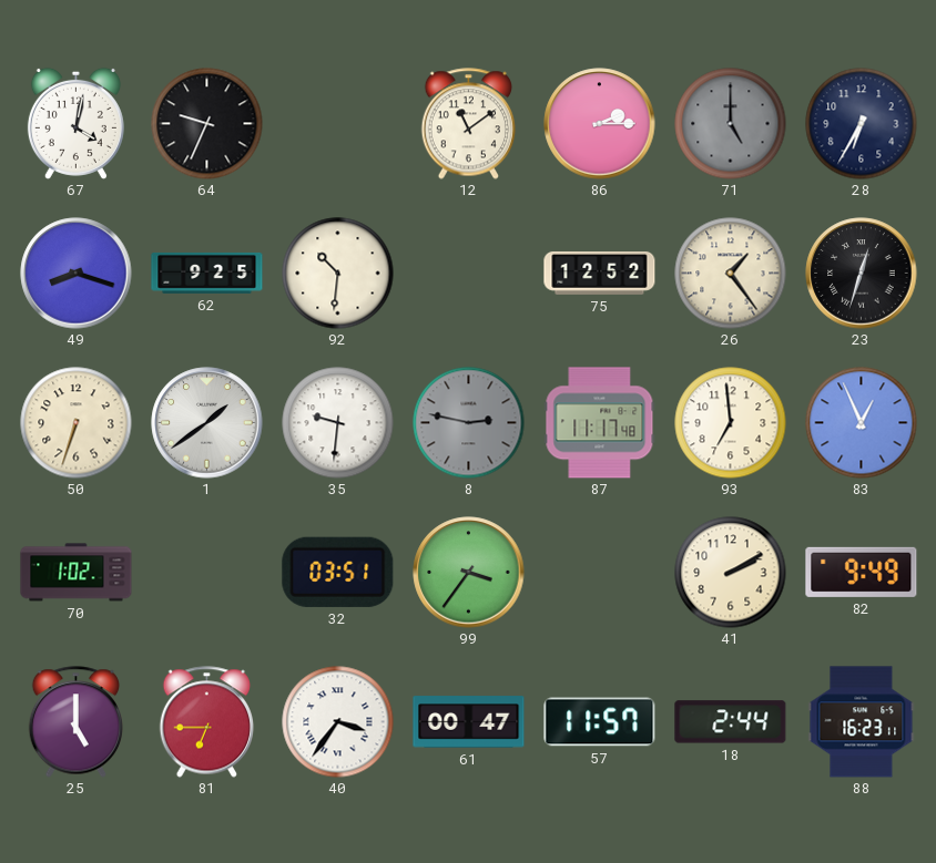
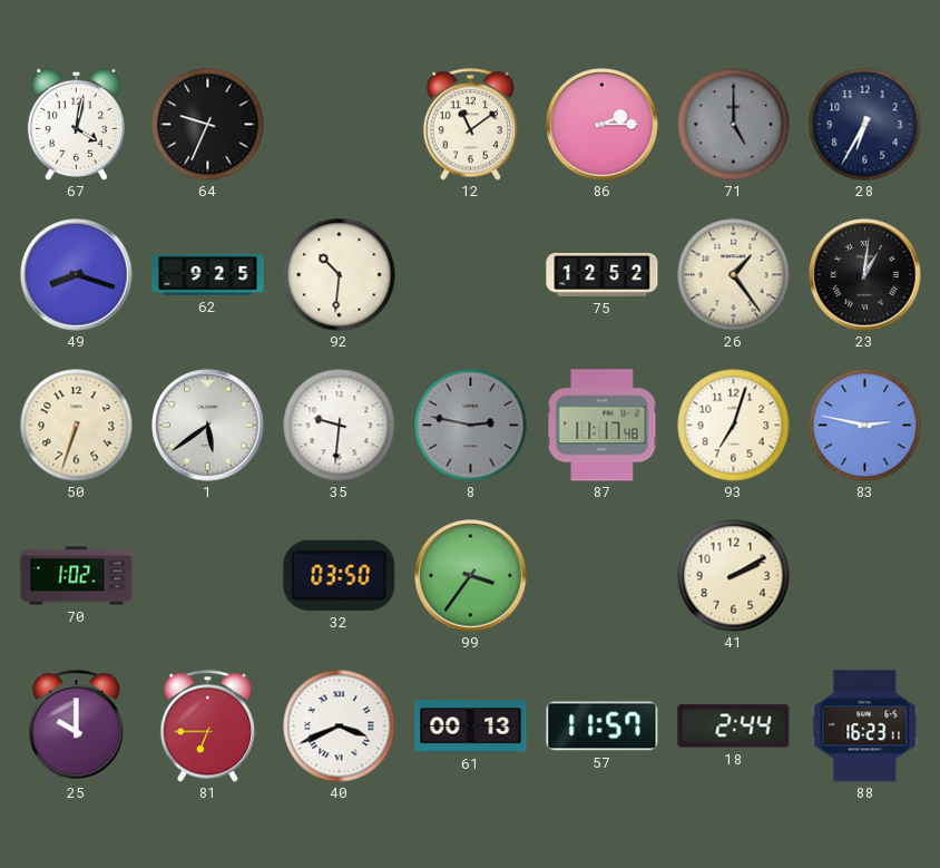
23: 12:33 -> 1:01
1: 1:39 -> 5:39
93: 6:59 -> 7:03
83: 12:56 -> 2:47
32: 03:51 -> 03:50
82: 9:49 -> none
25: 5:00 -> 10:00
40: 3:36 -> 3:41
61: 00:47 -> 00:13
